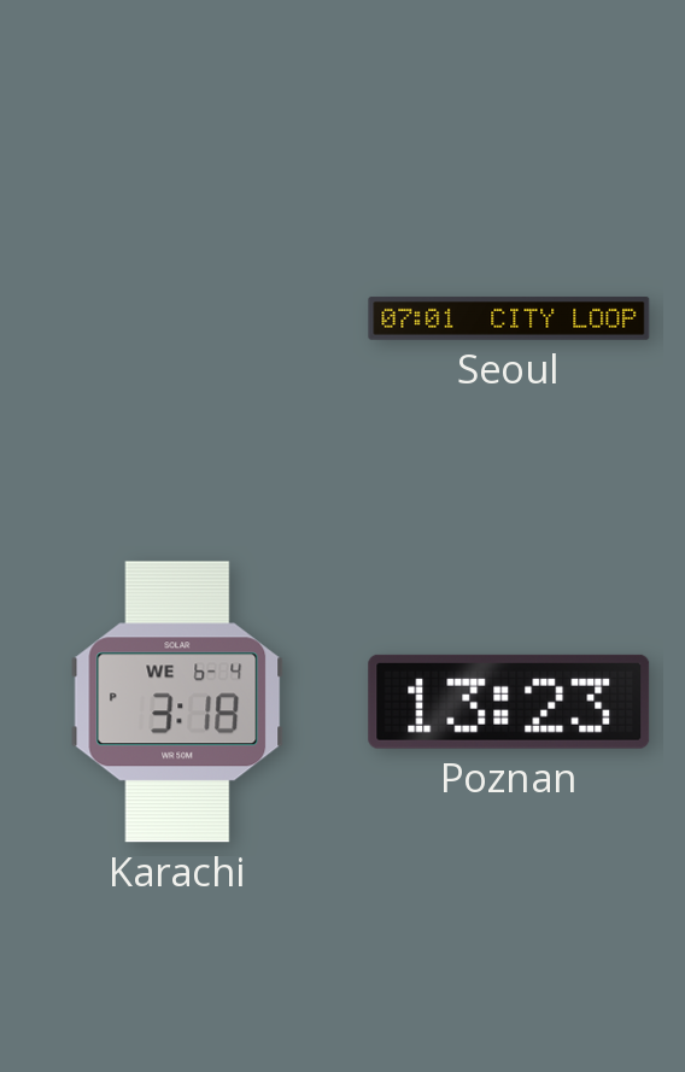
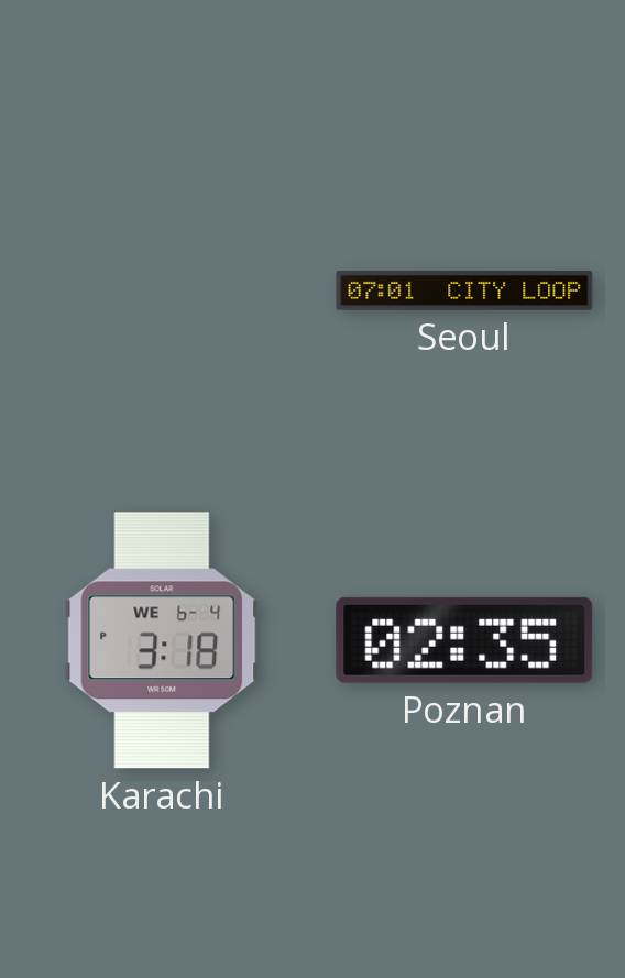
Poznan: 13:23 -> 02:35
